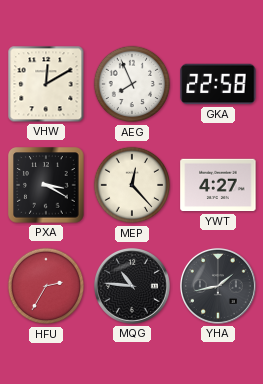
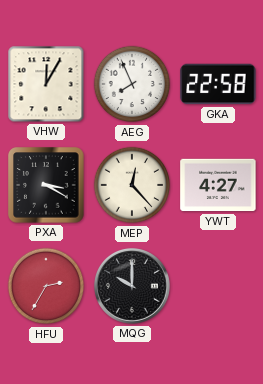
VHW: 12:10 -> 12:05
MQG: 10:46 -> 10:00
YHA: 1:43 -> none
